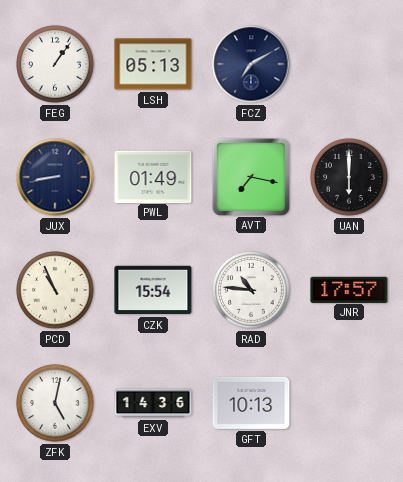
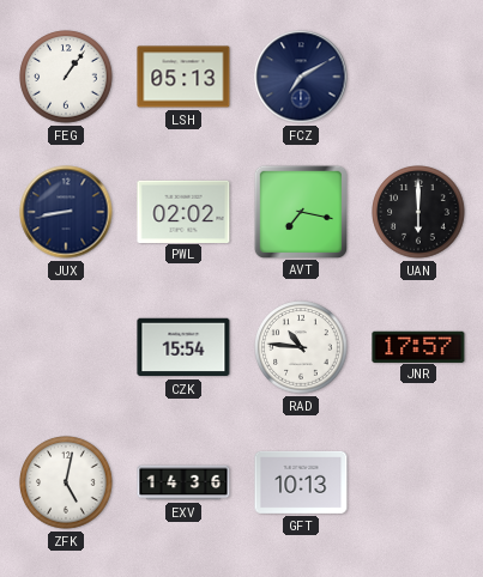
PWL: 01:49 -> 02:02
PCD: 10:56 -> none
